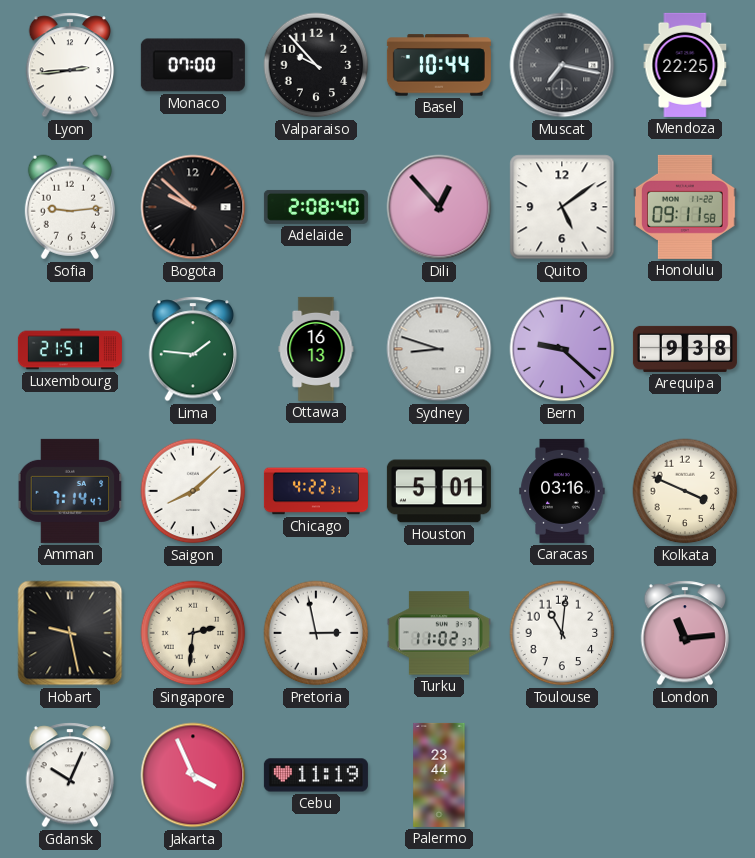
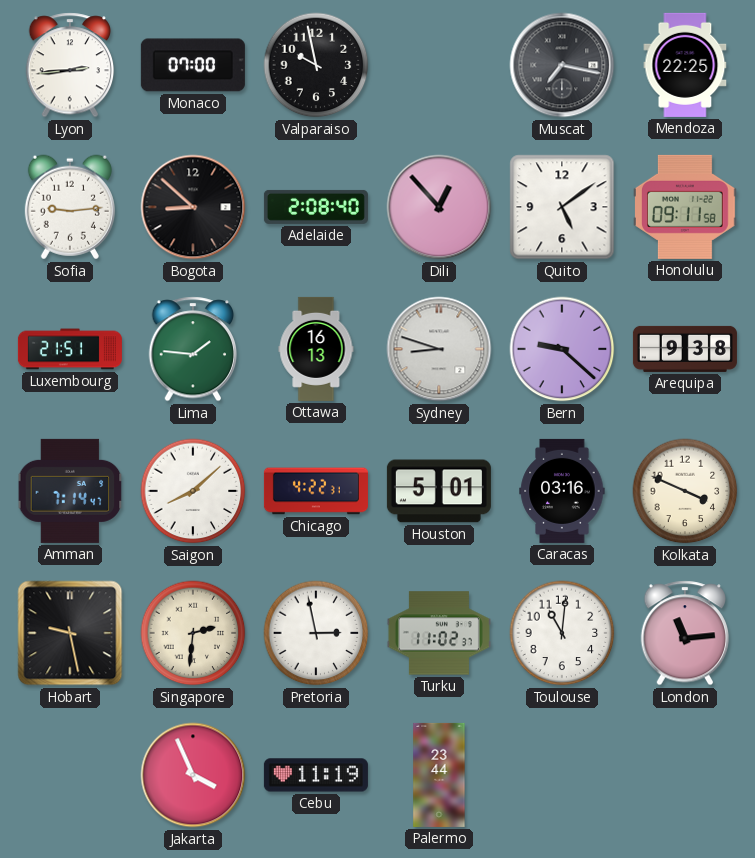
Valparaiso: 9:53 -> 9:58
Basel: 10:44 -> none
Bogota: 9:52 -> 8:52
Gdansk: 10:04 -> none
